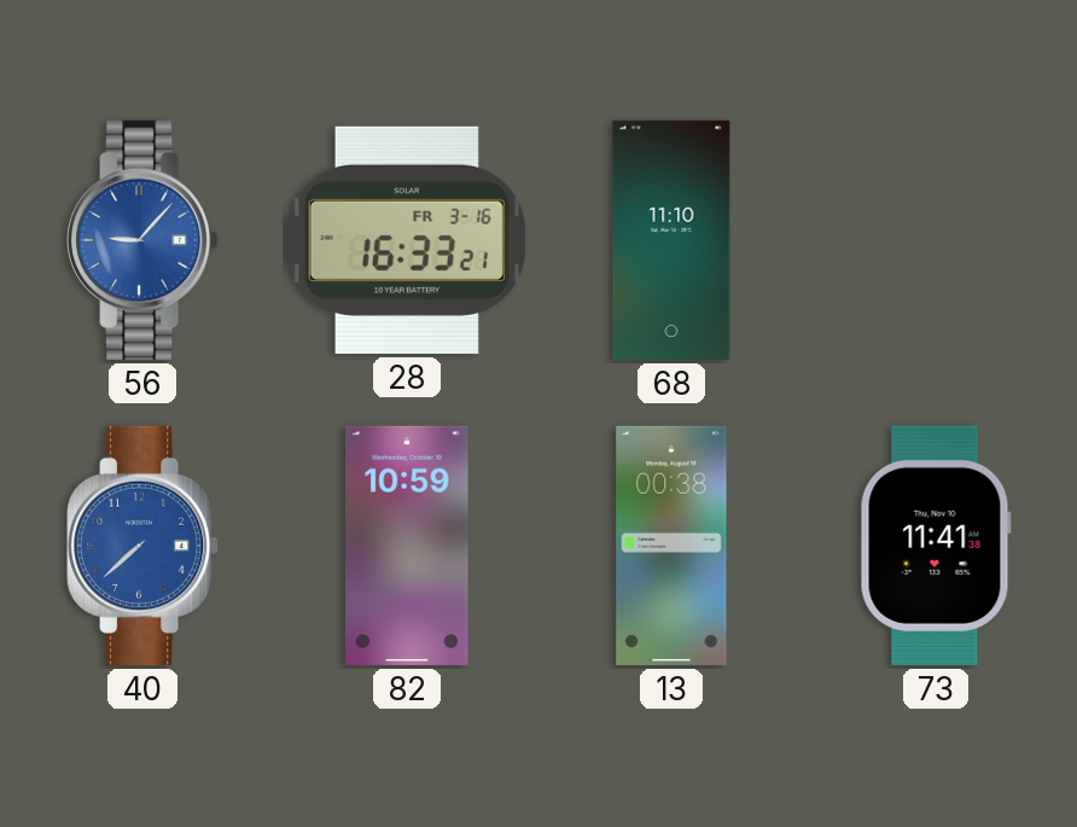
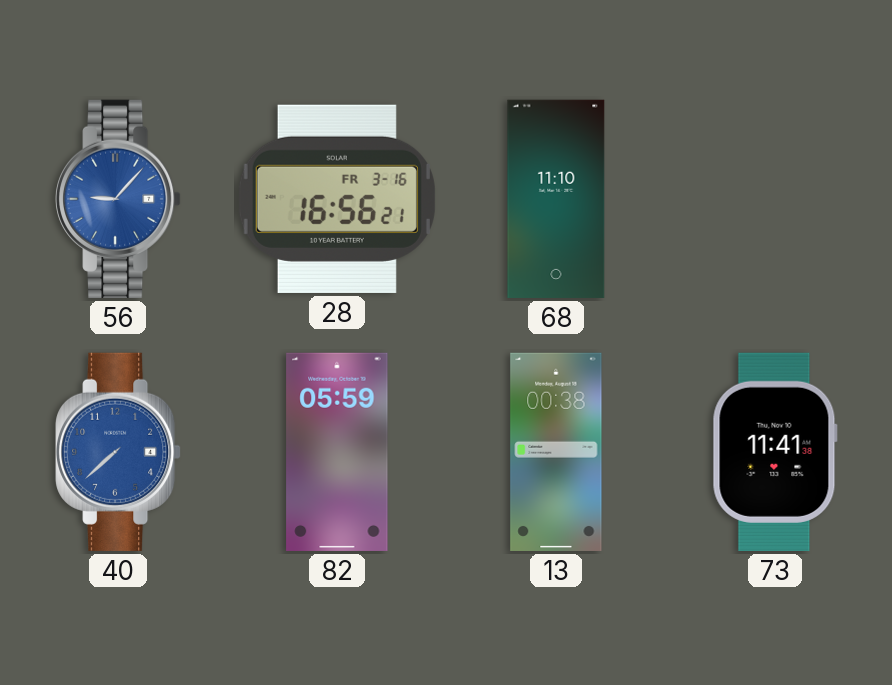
28: 16:33 -> 16:56
82: 10:59 -> 05:59
